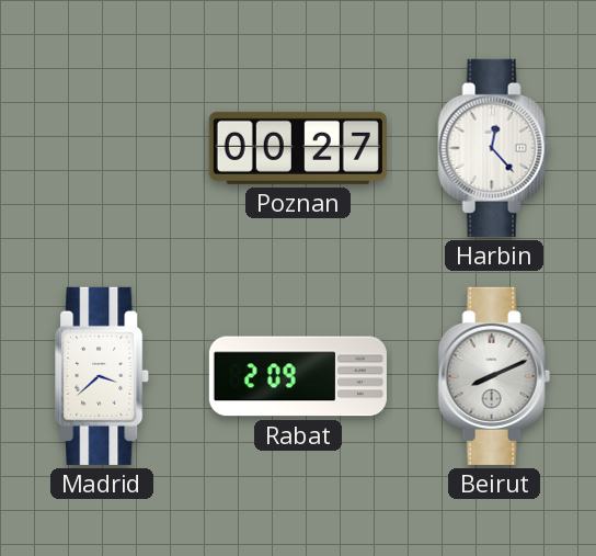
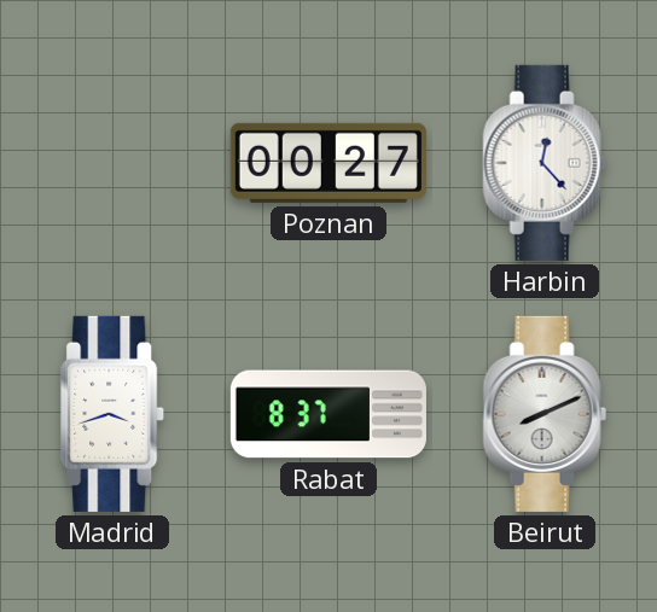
Madrid: 3:38 -> 3:42
Rabat: 2:09 -> 8:37
